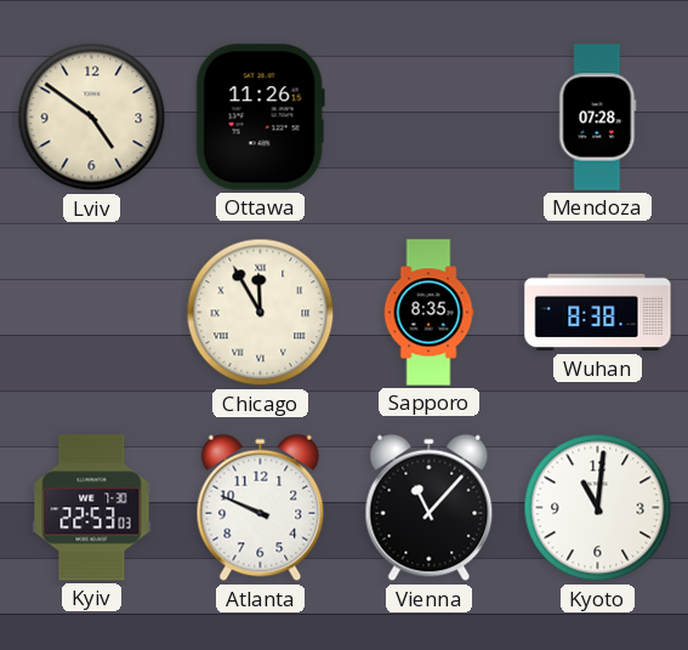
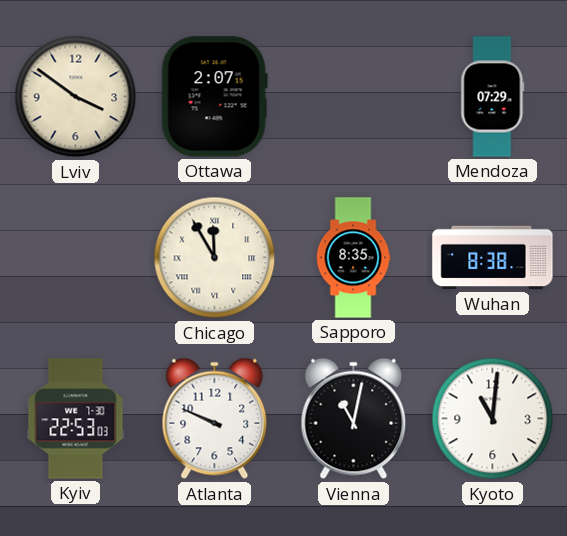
Lviv: 4:51 -> 3:51
Ottawa: 11:26 -> 2:07
Mendoza: 07:28 -> 07:29
Vienna: 11:07 -> 11:02
